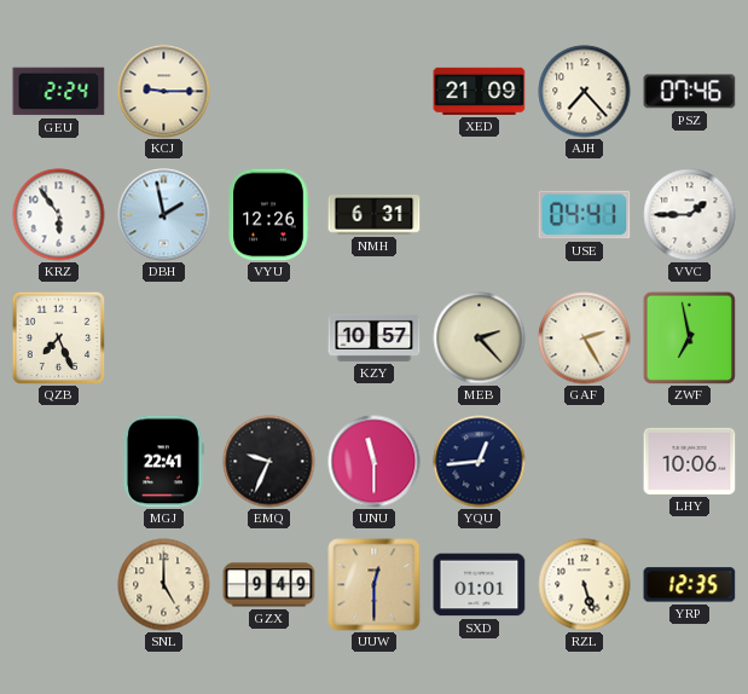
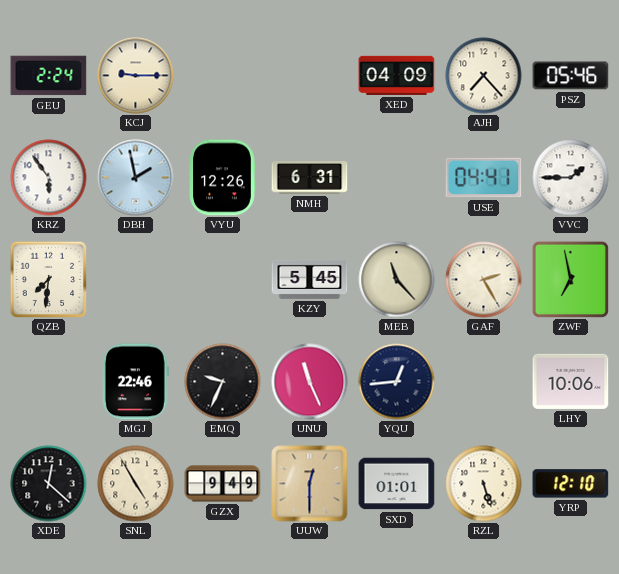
XED: 21:09 -> 04:09
PSZ: 07:46 -> 05:46
QZB: 7:26 -> 7:31
KZY: 10:57 -> 5:45
MEB: 2:23 -> 11:23
MGJ: 22:41 -> 22:46
UNU: 11:30 -> 11:26
XDE: none -> 12:22
SNL: 5:00 -> 4:55
YRP: 12:35 -> 12:10
